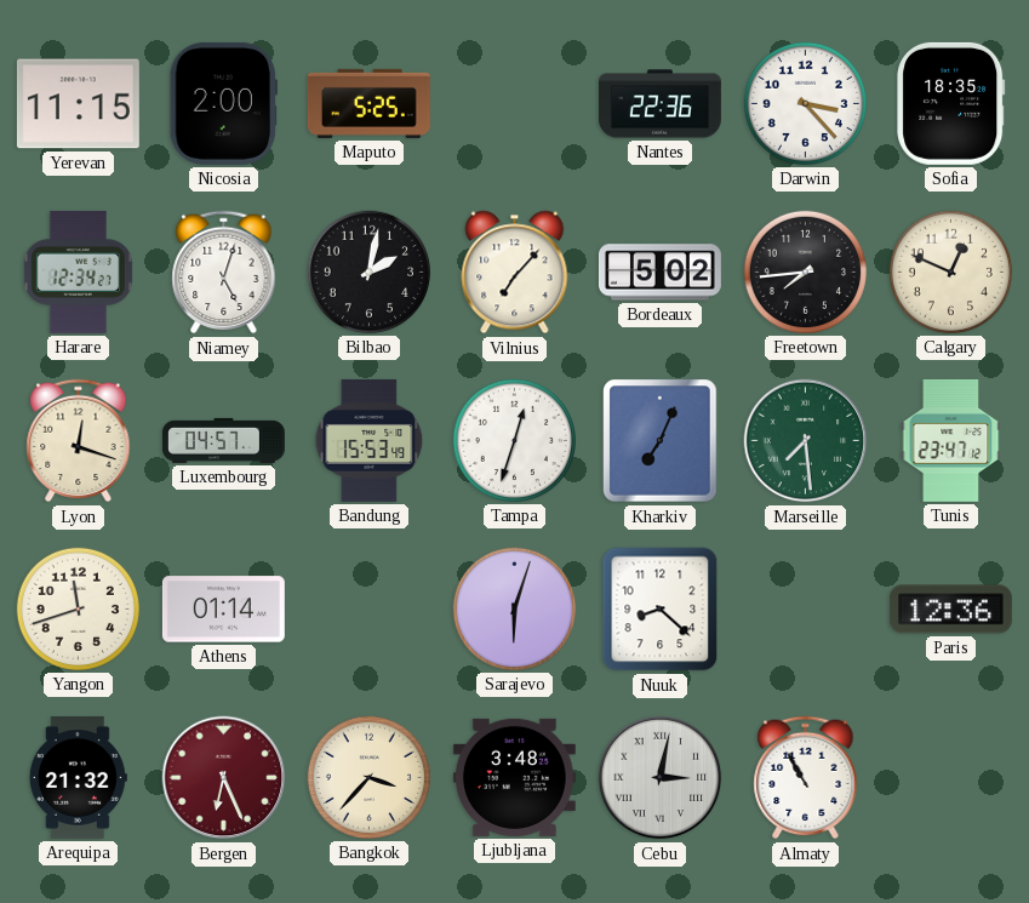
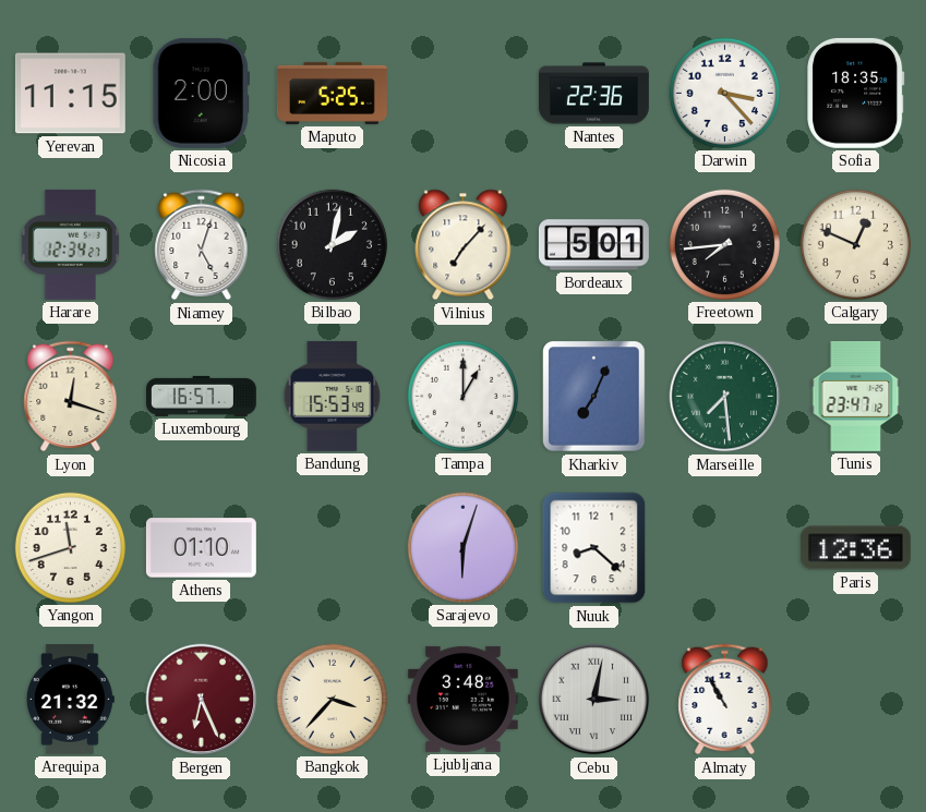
Bordeaux: 5:02 -> 5:01
Luxembourg: 04:57 -> 16:57
Tampa: 12:33 -> 1:00
Athens: 01:14 -> 01:10
